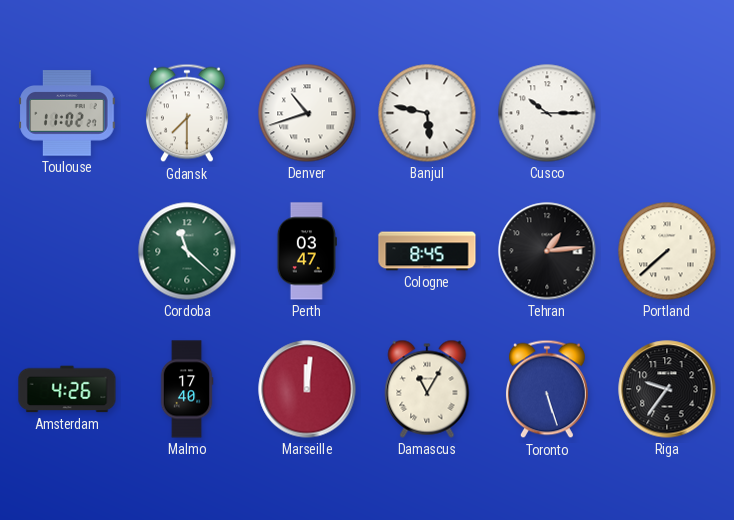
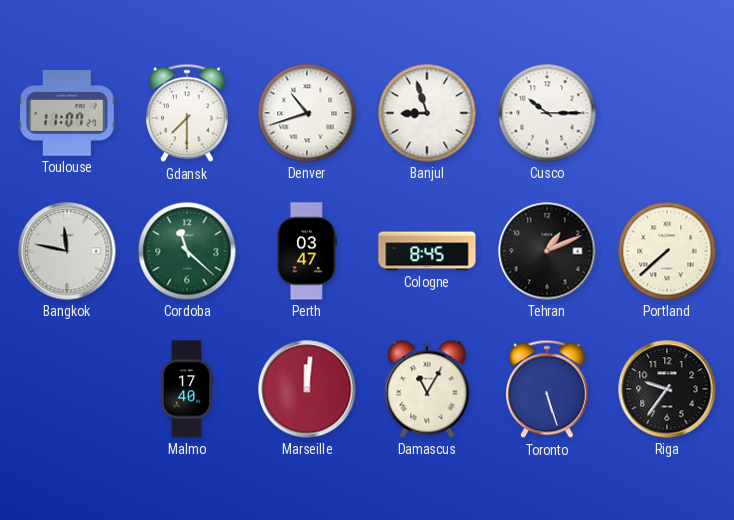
Toulouse: 11:02 -> 11:07
Banjul: 5:47 -> 8:57
Bangkok: none -> 11:47
Tehran: 1:14 -> 1:11
Amsterdam: 4:26 -> none
